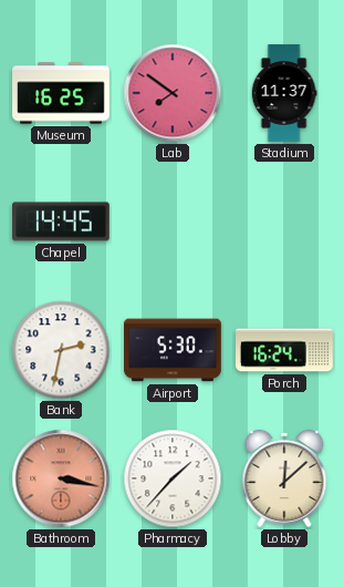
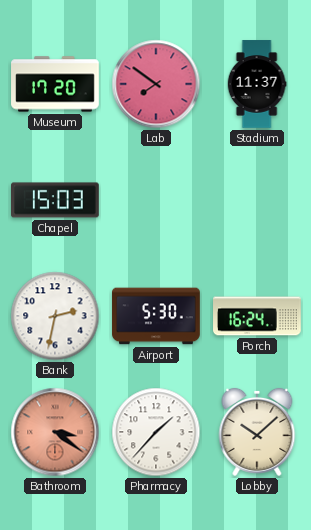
Museum: 16:25 -> 17:20
Chapel: 14:45 -> 15:03
Bathroom: 3:17 -> 3:21
Lobby: 12:08 -> 10:08
